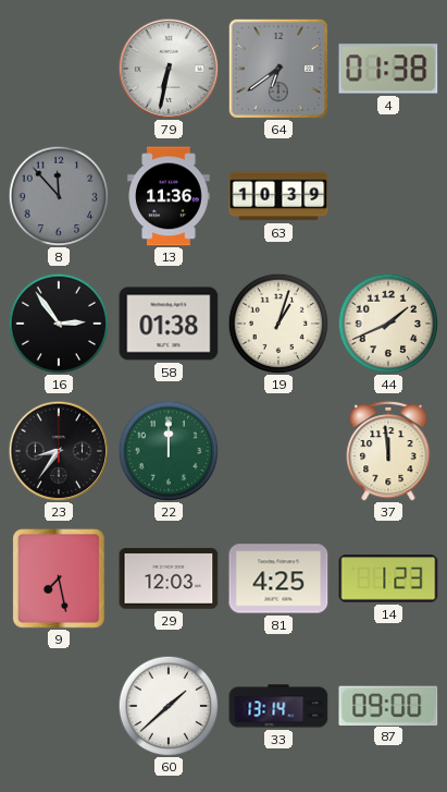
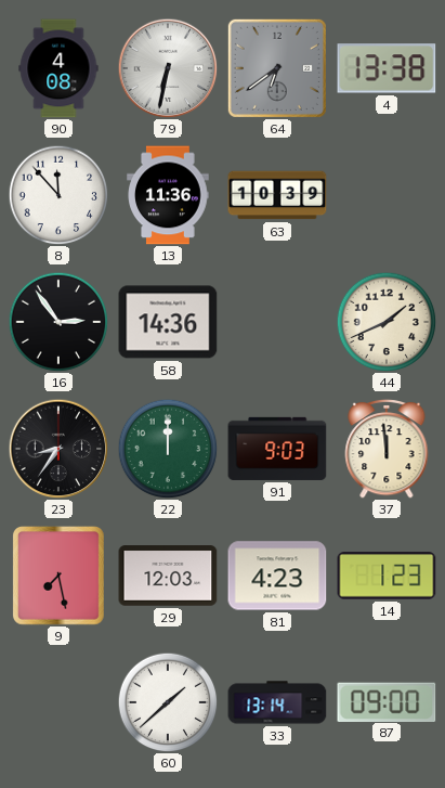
90: none -> 4:08
4: 01:38 -> 13:38
8 dial: grey -> white
58: 01:38 -> 14:36
19: 1:03 -> none
91: none -> 9:03
81: 4:25 -> 4:23
